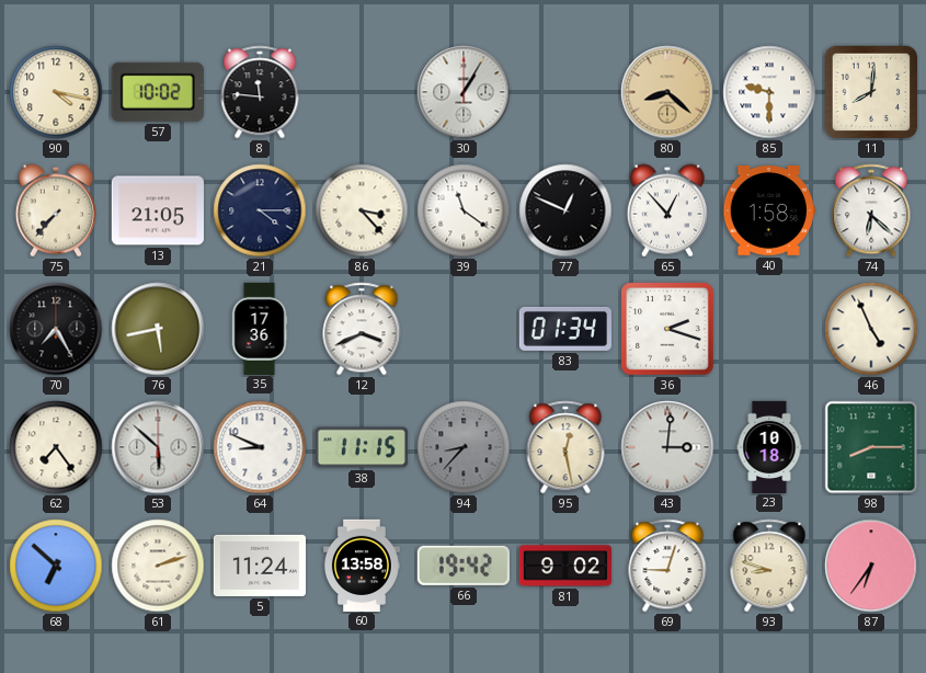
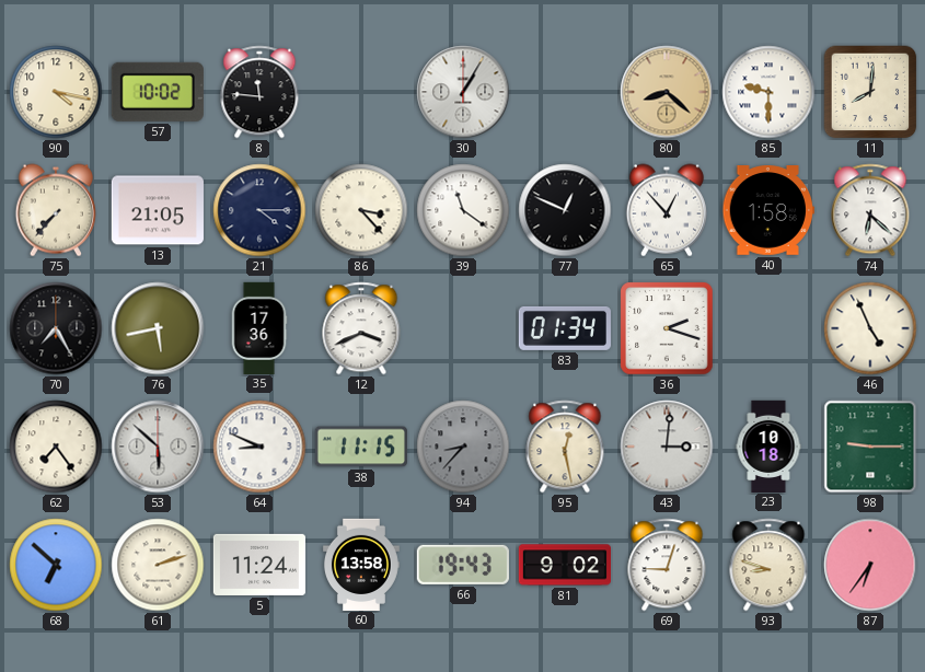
98: 8:15 -> 9:15
66: 19:42 -> 19:43
